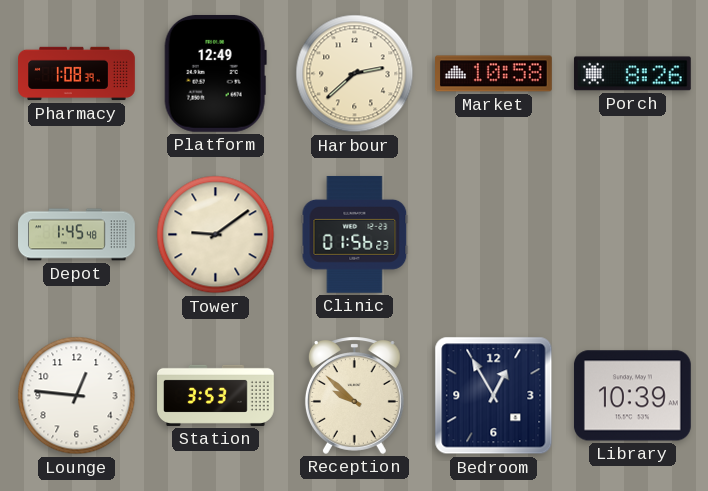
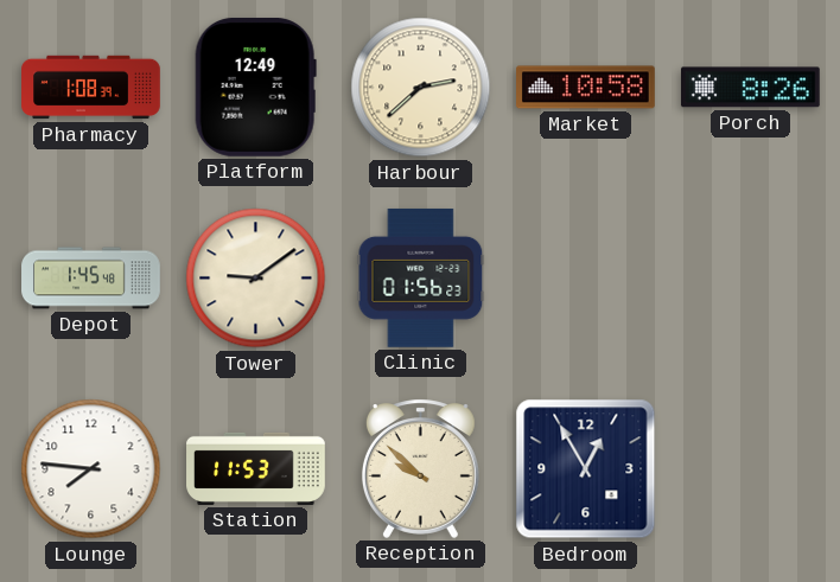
Lounge: 12:46 -> 7:46
Station: 3:53 -> 11:53
Library: 10:39 -> none
